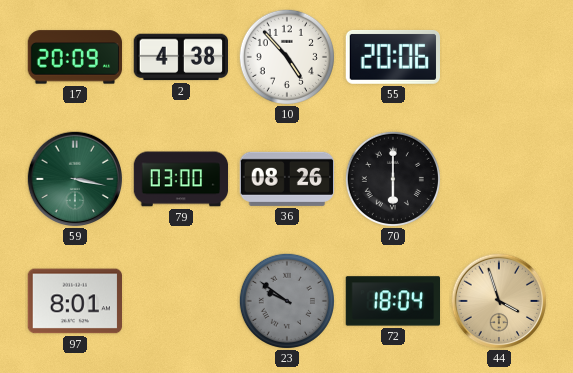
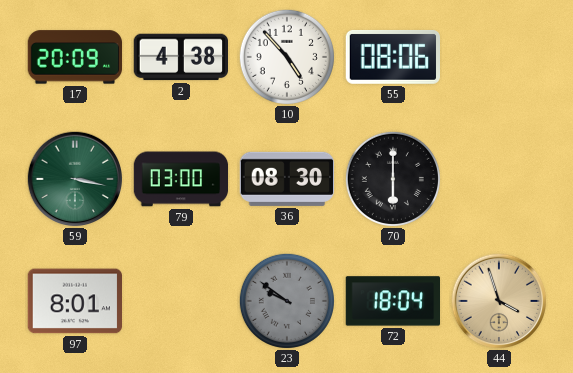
55: 20:06 -> 08:06
36: 08:26 -> 08:30
